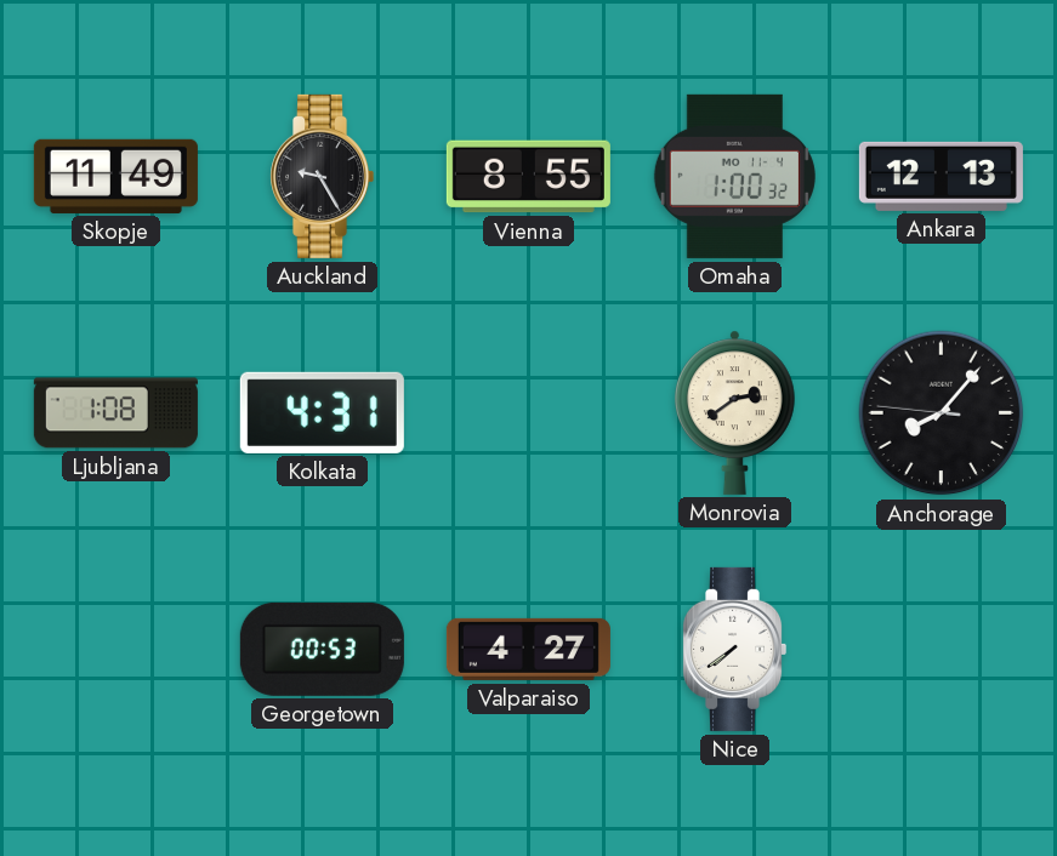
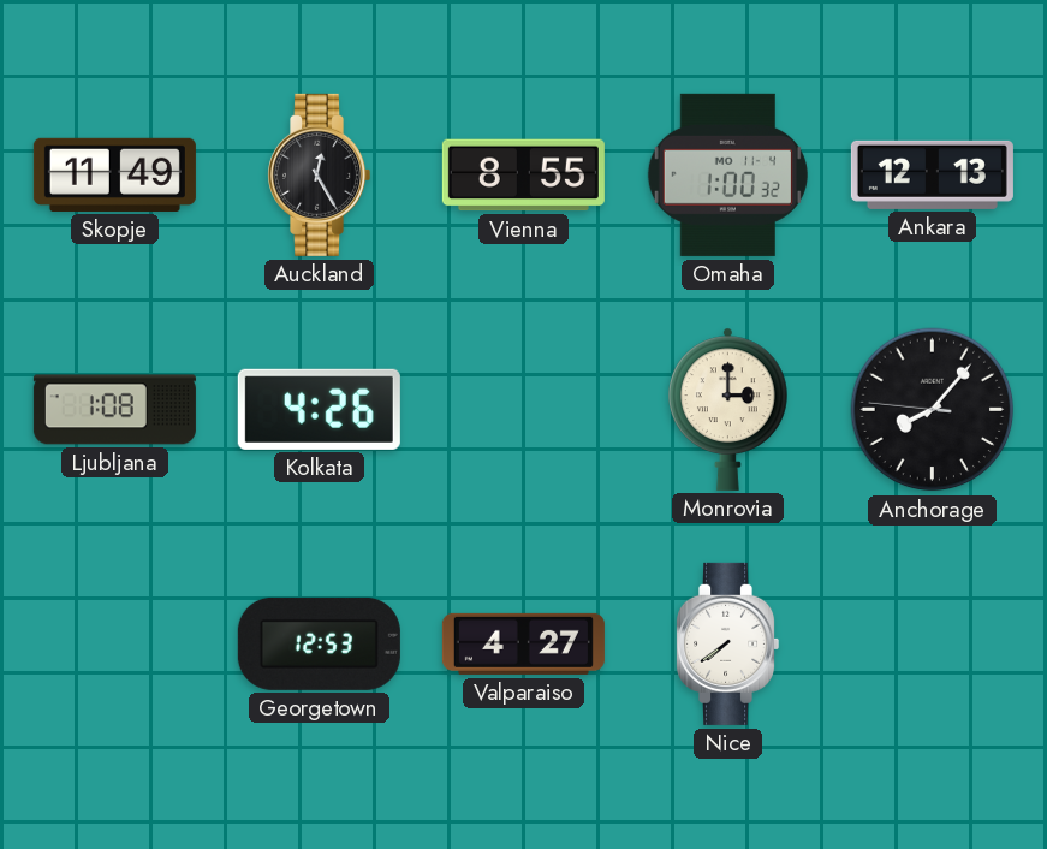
Auckland: 9:25 -> 12:25
Kolkata: 4:31 -> 4:26
Monrovia: 2:39 -> 3:00
Georgetown: 00:53 -> 12:53
